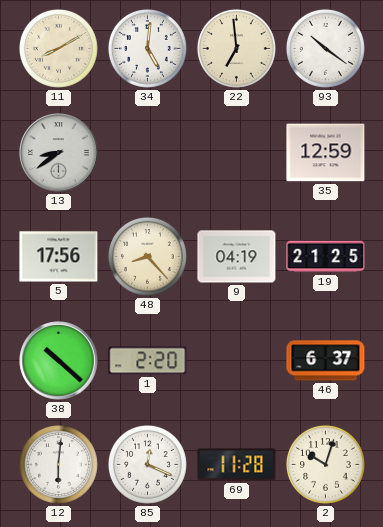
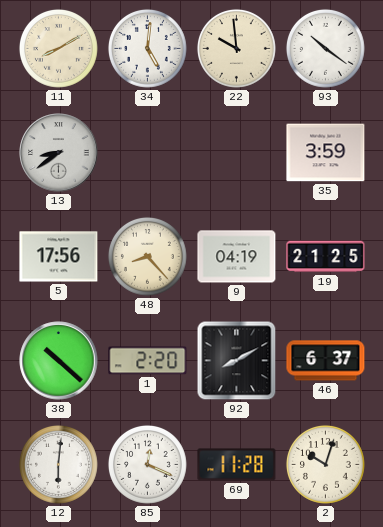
22: 6:59 -> 9:59
35: 12:59 -> 3:59
92: none -> 8:10
